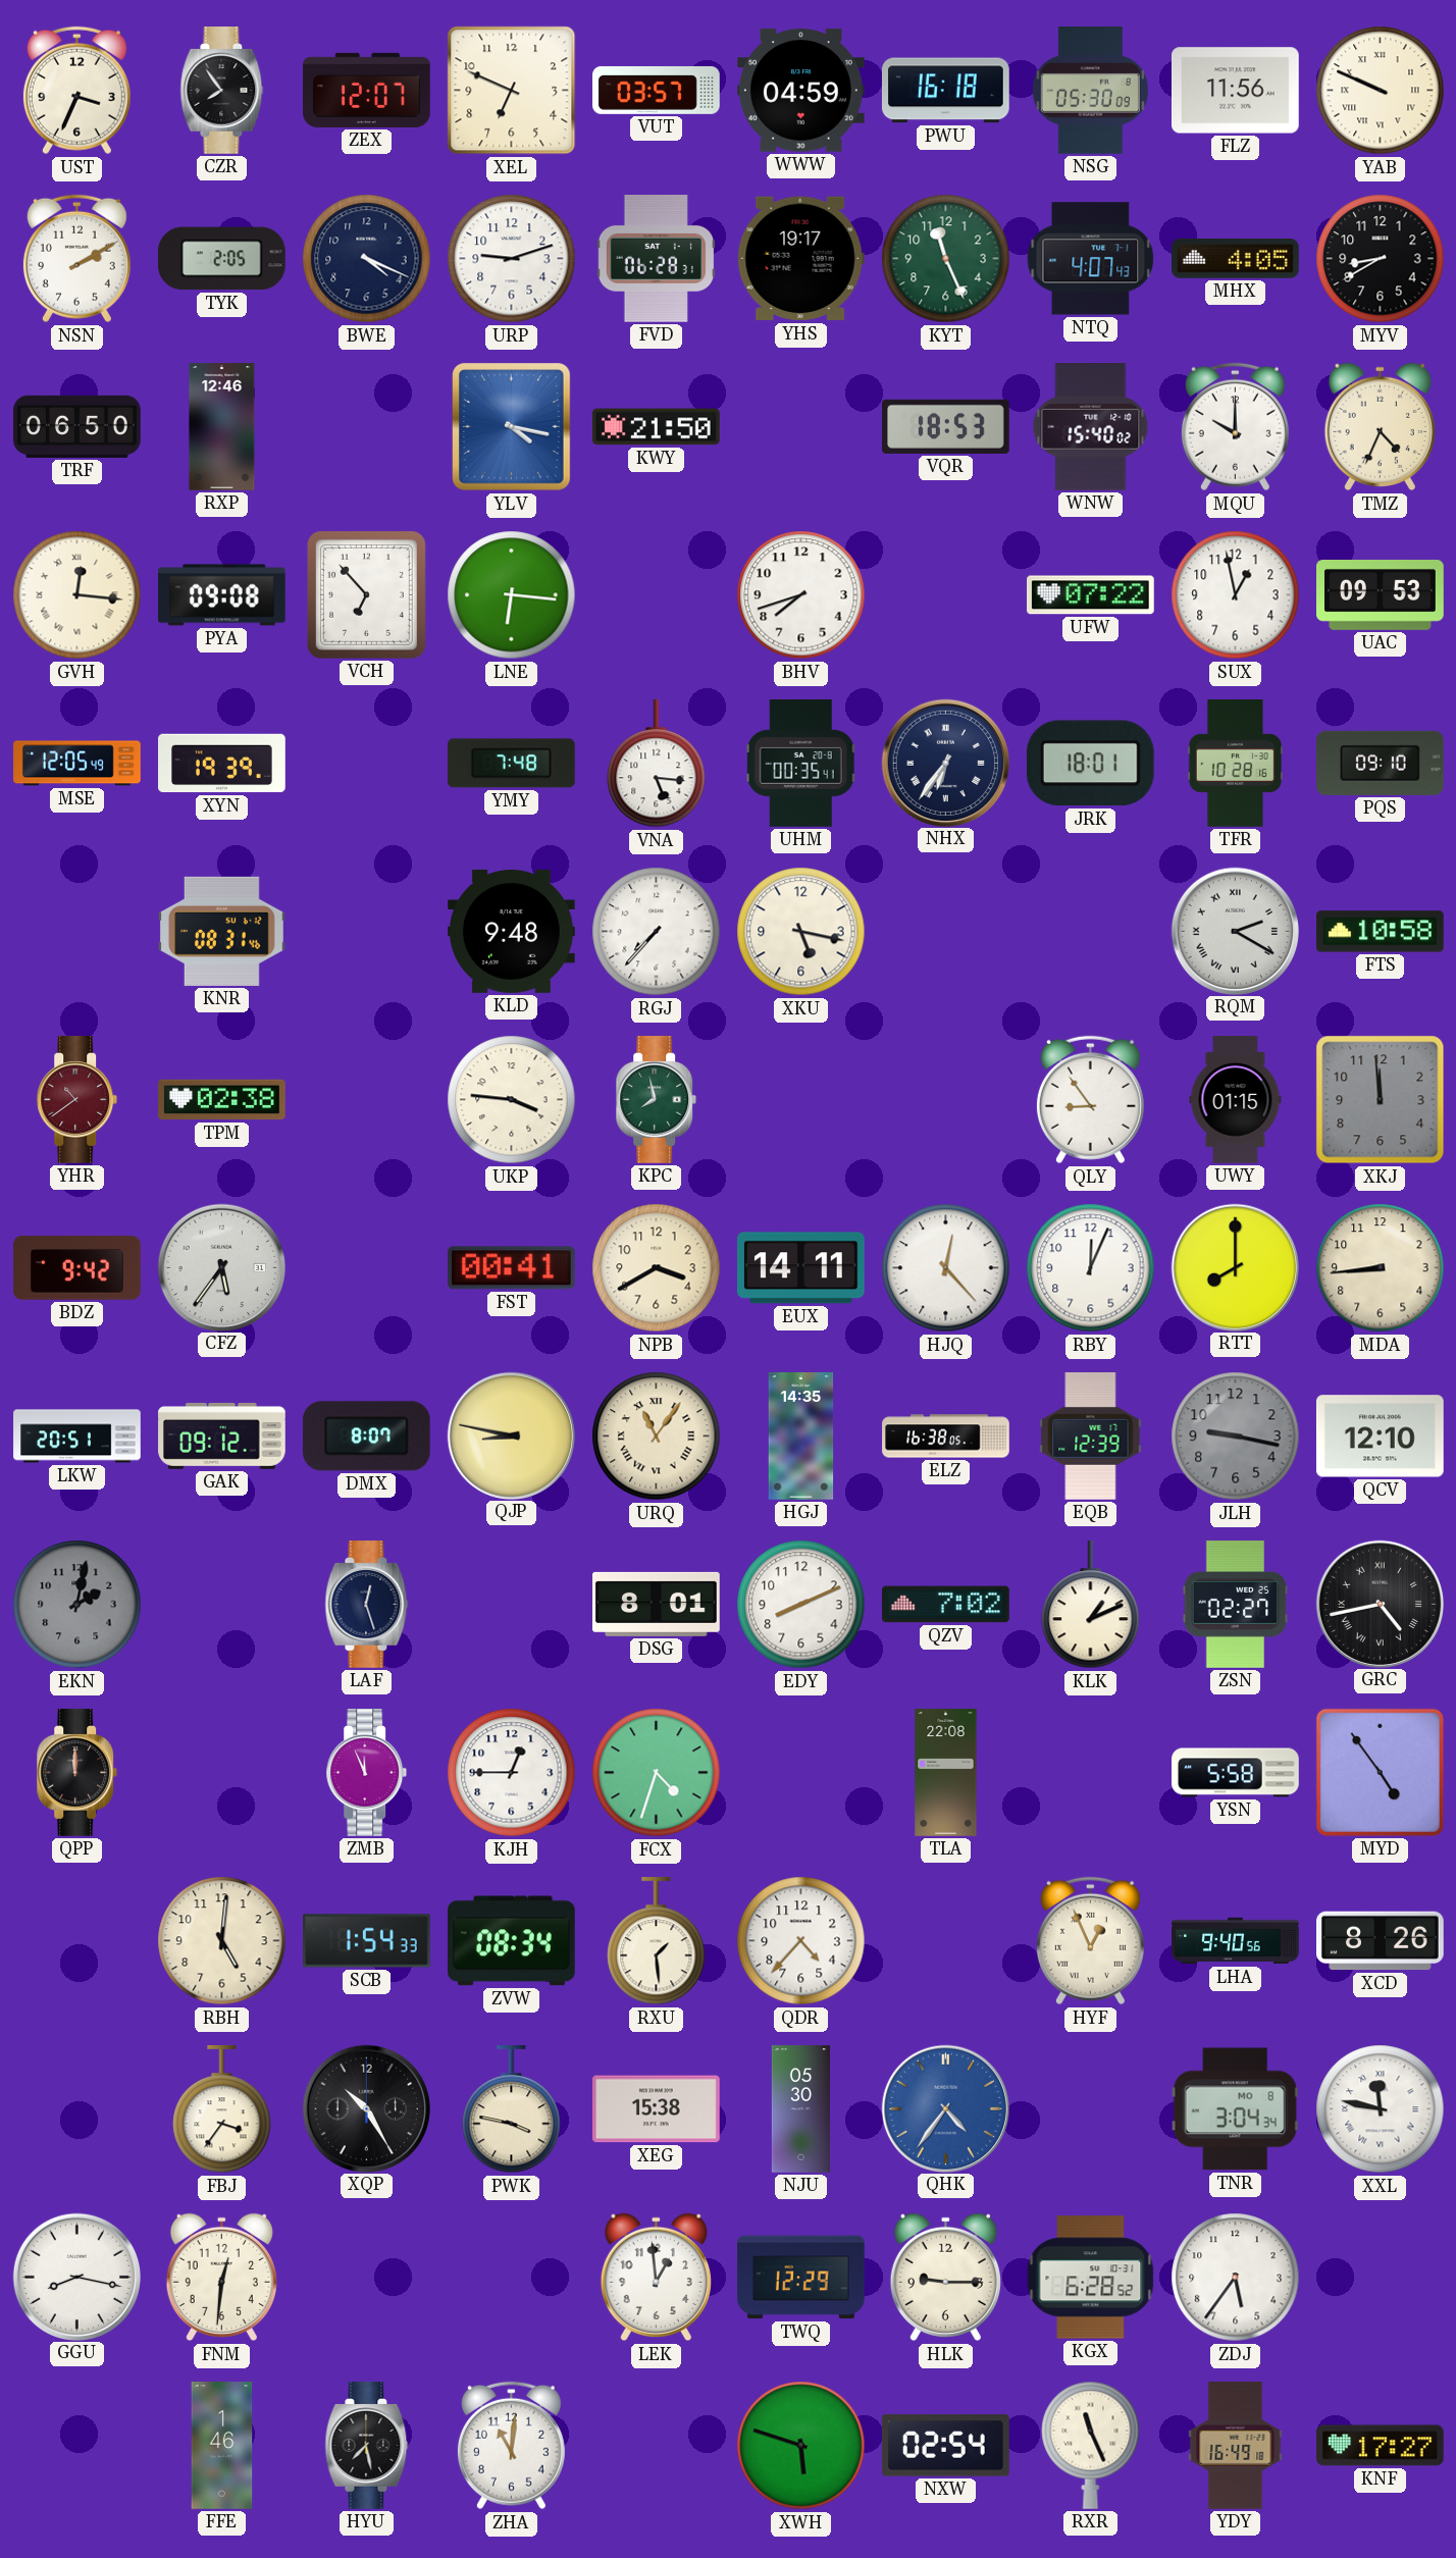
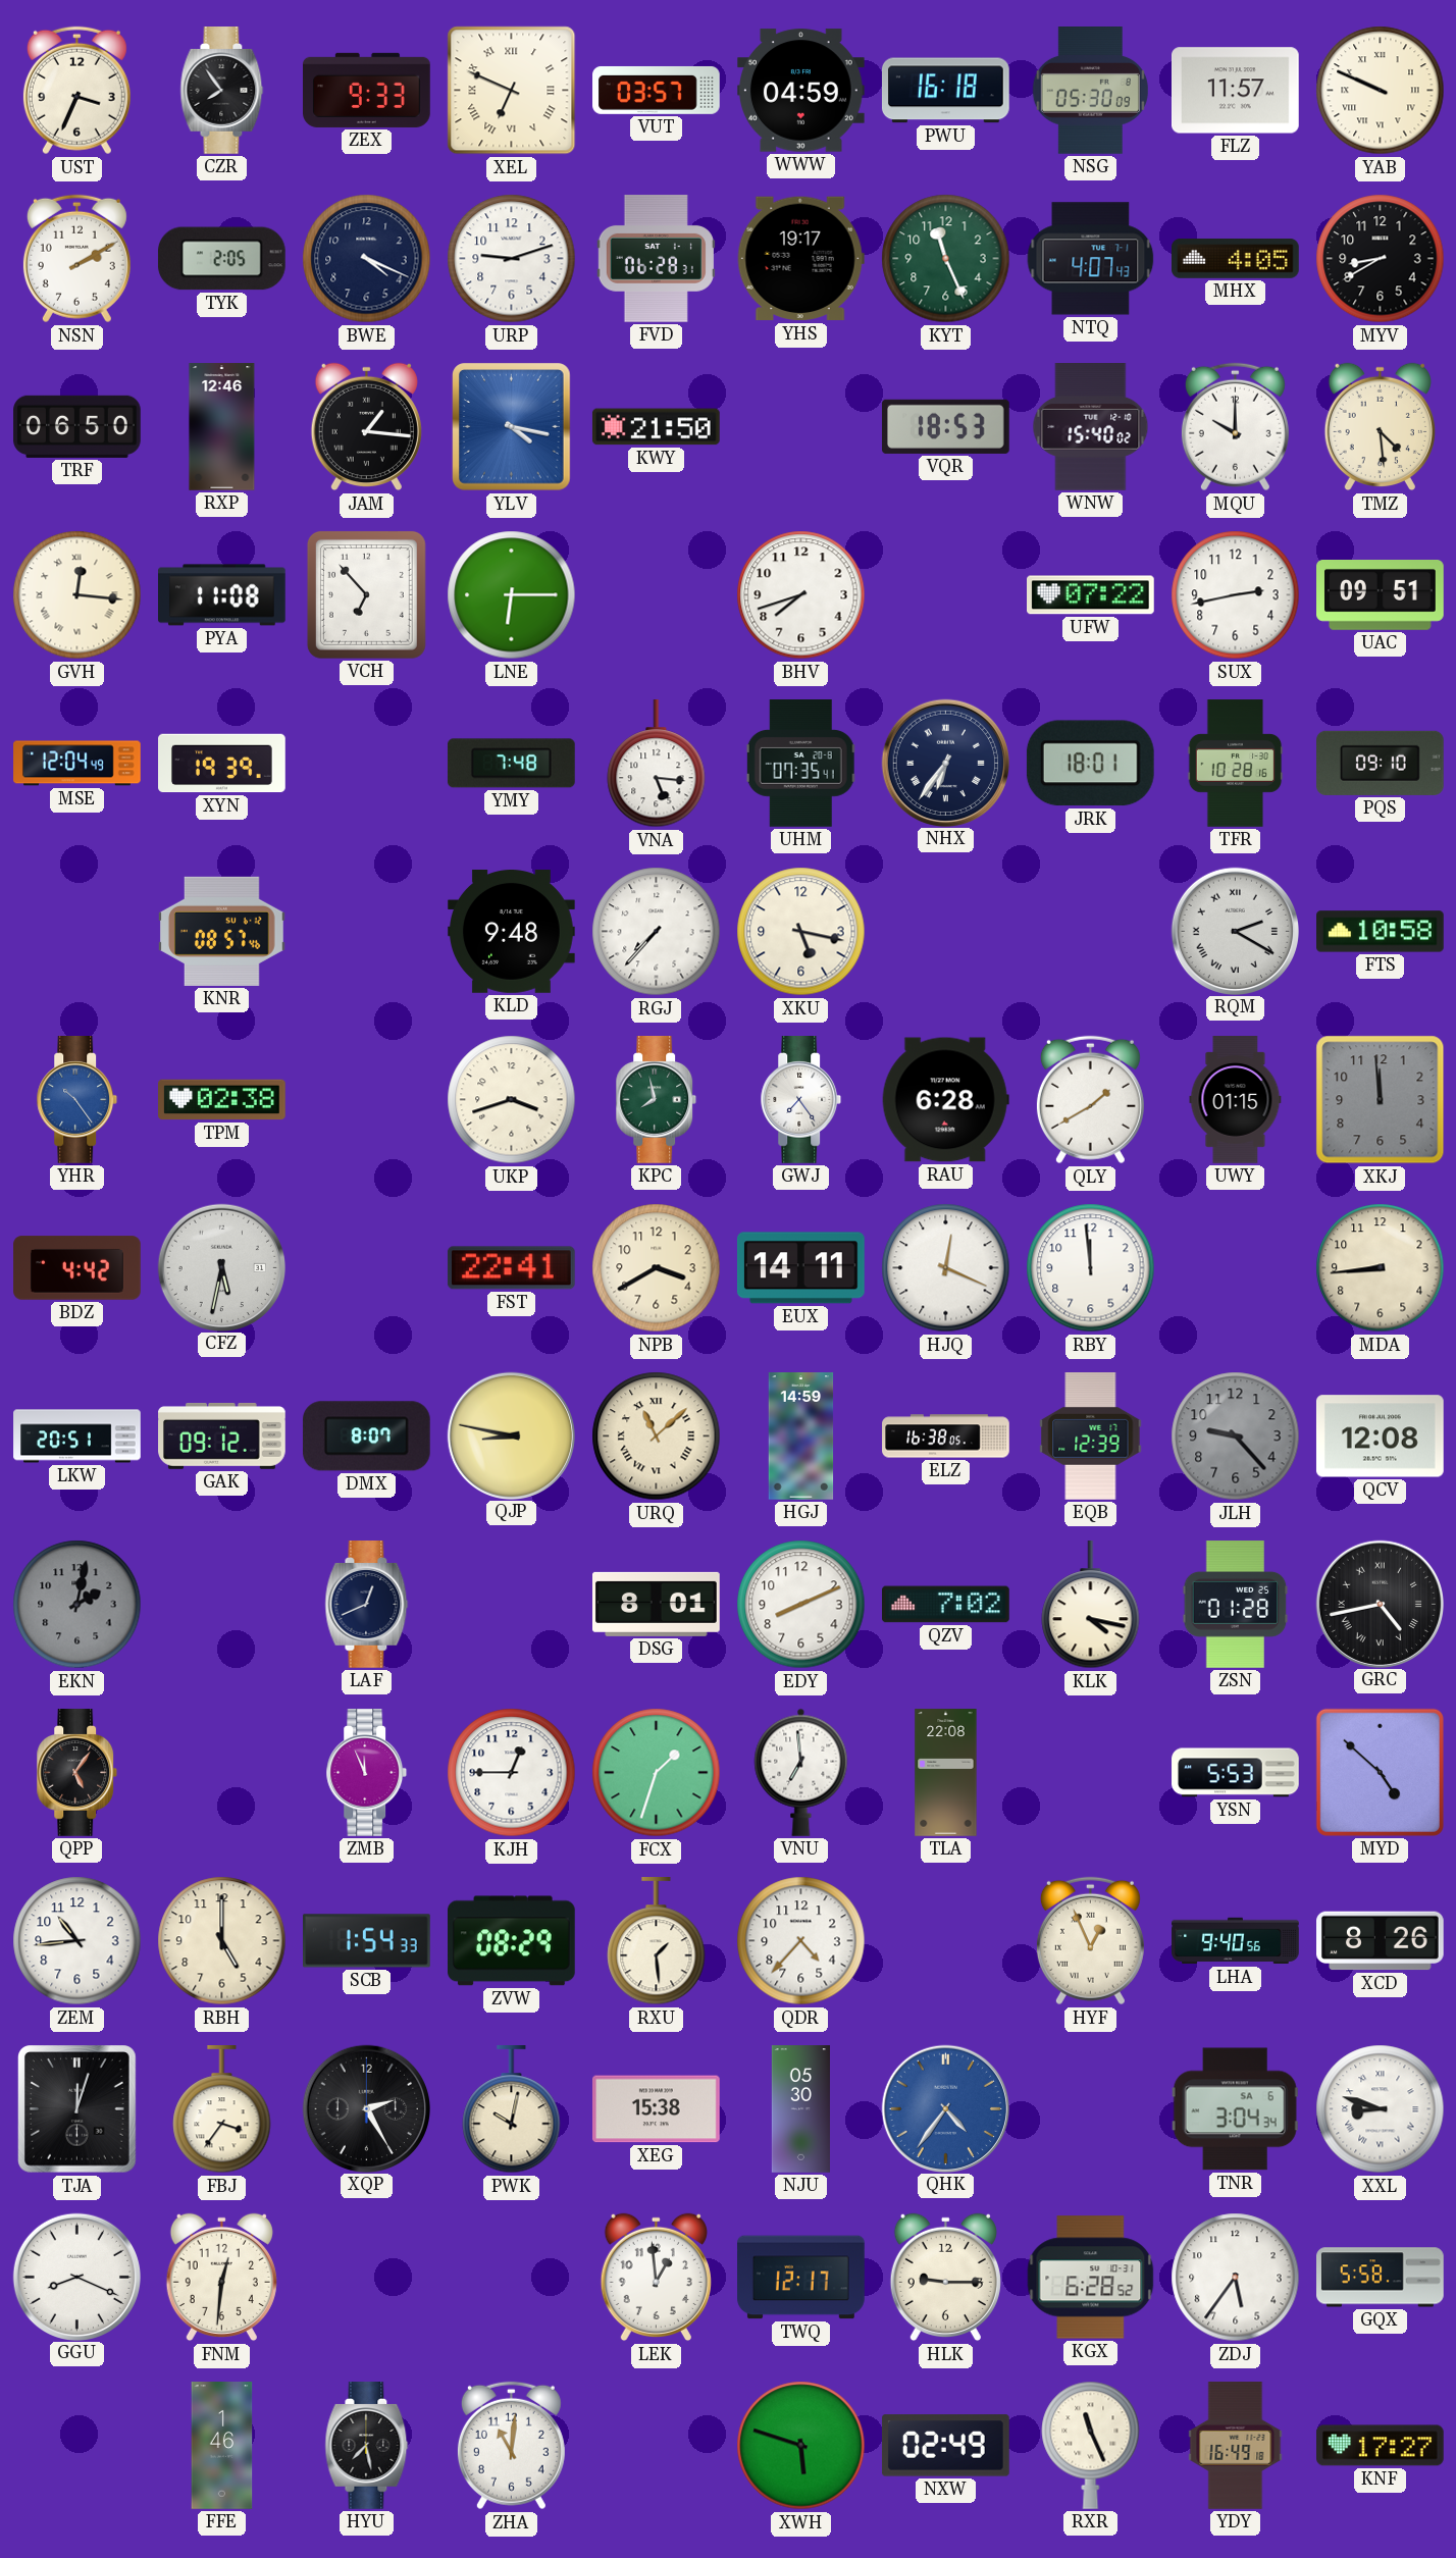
ZEX: 12:07 -> 9:33
XEL numerals: Arabic -> Roman
FLZ: 11:56 -> 11:57
JAM: none -> 1:16
TMZ: 4:34 -> 4:29
PYA: 09:08 -> 11:08
LNE: 6:16 -> 6:15
SUX: 12:58 -> 2:43
UAC: 09:53 -> 09:51
MSE: 12:05 -> 12:04
UHM: 00:35 -> 07:35
KNR: 08:31 -> 08:57
YHR: 10:39 -> 10:24
YHR dial: burgundy -> blue
UKP: 3:46 -> 3:42
GWJ: none -> 7:24
RAU: none -> 6:28
QLY: 8:54 -> 1:40
BDZ: 9:42 -> 4:42
CFZ: 5:36 -> 5:32
FST: 00:41 -> 22:41
HJQ: 12:23 -> 12:19
RBY: 12:04 -> 11:59
RTT: 8:00 -> none
URQ: 11:06 -> 11:08
HGJ: 14:35 -> 14:59
JLH: 9:17 -> 9:23
QCV: 12:10 -> 12:08
LAF: 12:27 -> 12:41
KLK: 1:11 -> 4:17
ZSN: 02:27 -> 01:28
QPP: 12:00 -> 5:06
FCX: 4:33 -> 1:33
VNU: none -> 6:59
YSN: 5:58 -> 5:53
MYD: 4:54 -> 4:52
ZEM: none -> 10:44
RBH: 5:01 -> 5:00
ZVW: 08:34 -> 08:29
TJA: none -> 12:03
XQP: 10:25 -> 2:25
PWK: 3:47 -> 10:02
TNR date: MO 8 -> SA 6
XXL: 11:47 -> 8:48
GGU: 8:17 -> 8:19
TWQ: 12:29 -> 12:17
GQX: none -> 5:58
NXW: 02:54 -> 02:49
